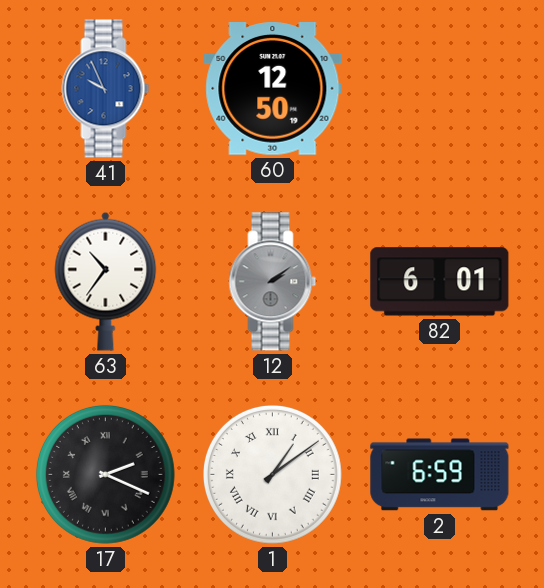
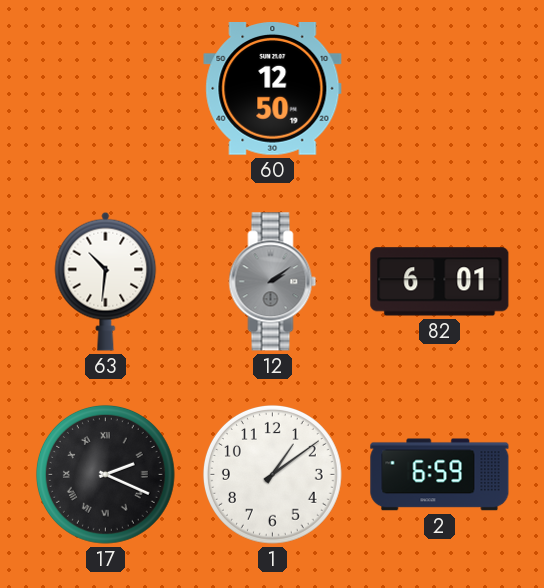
41: 9:56 -> none
63: 10:36 -> 10:31
1 numerals: Roman -> Arabic
